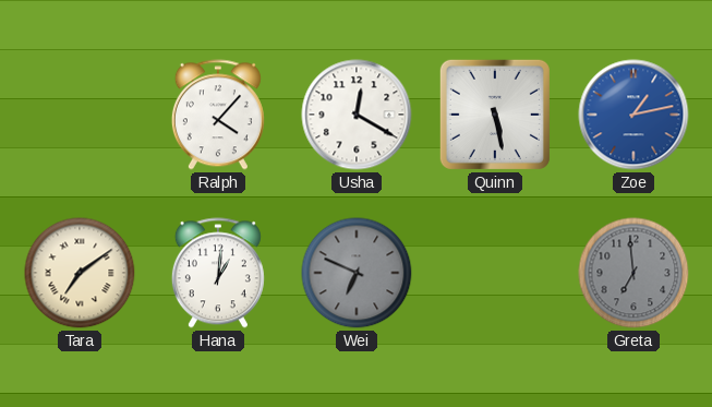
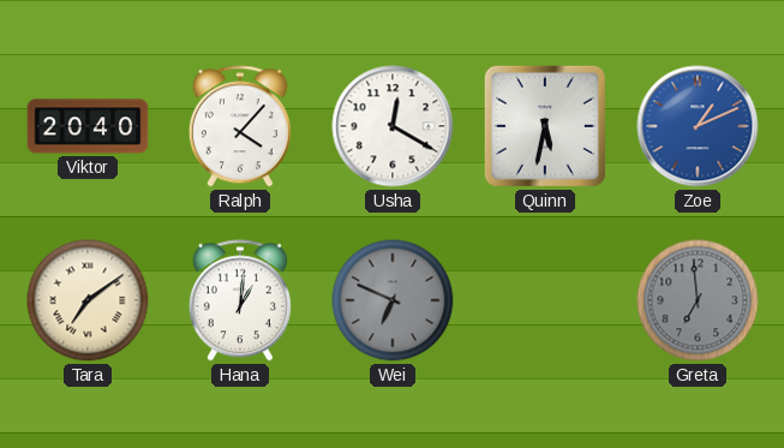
Viktor: none -> 20:40
Quinn: 5:28 -> 5:32
Zoe: 1:13 -> 1:11
